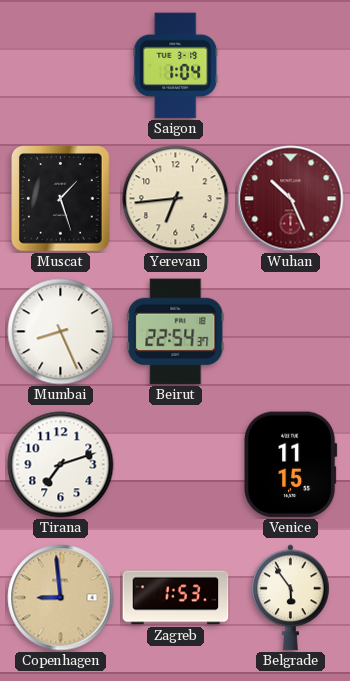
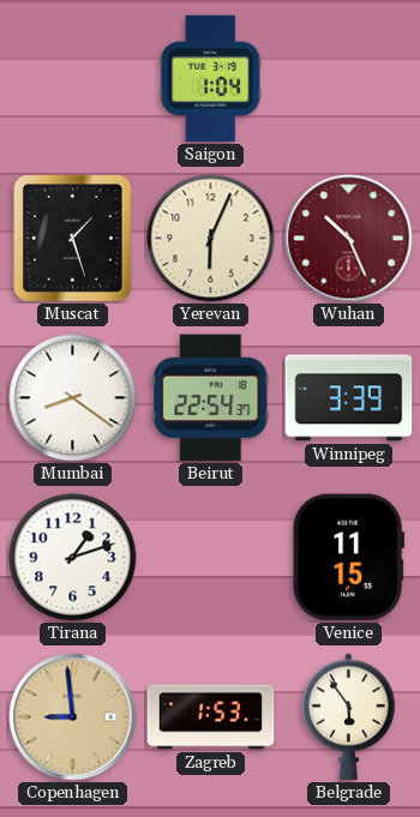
Yerevan: 6:44 -> 6:04
Mumbai: 8:26 -> 8:21
Winnipeg: none -> 3:39
Tirana: 7:12 -> 1:12
